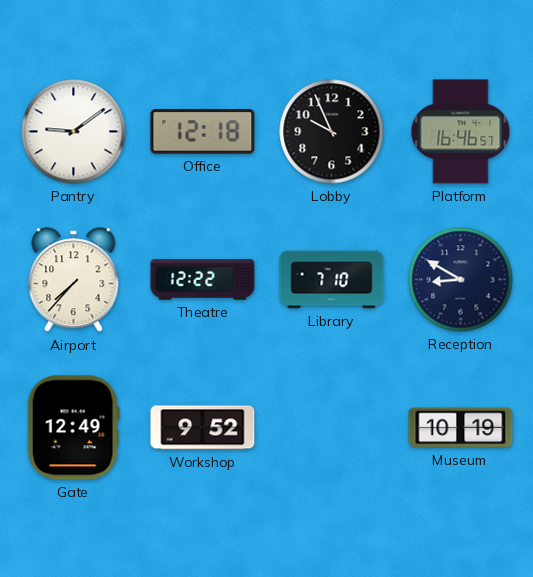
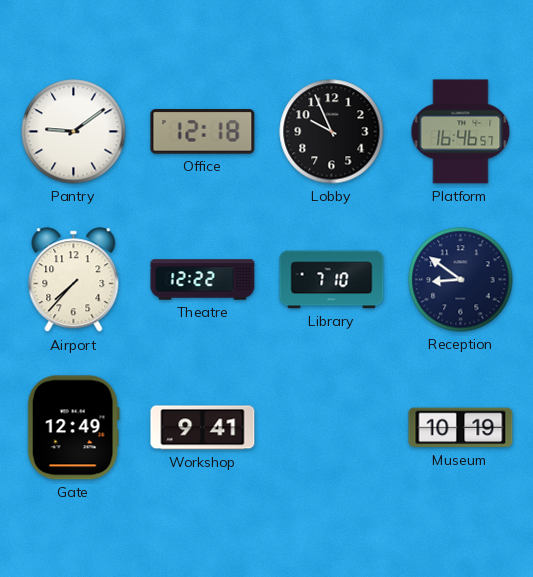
Reception: 8:50 -> 8:51
Workshop: 9:52 -> 9:41
